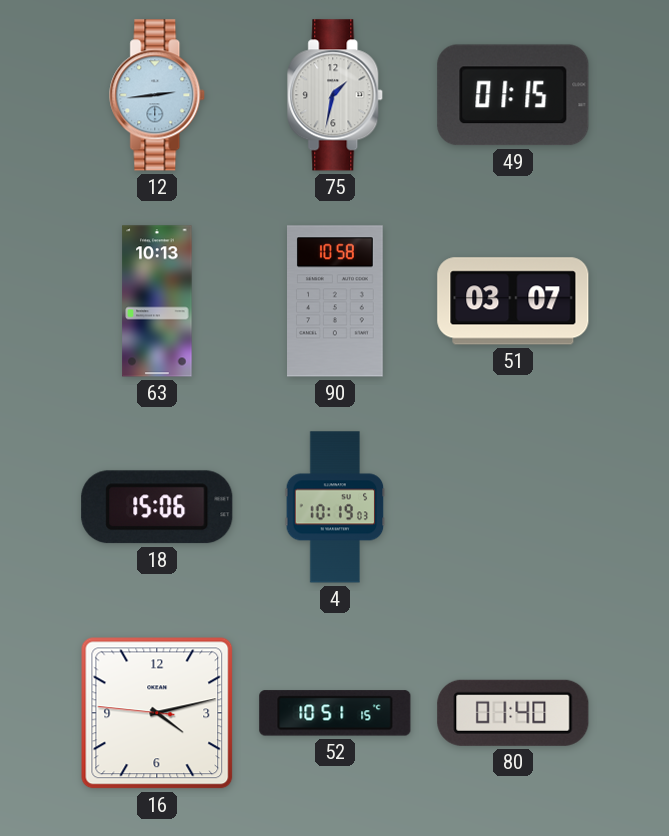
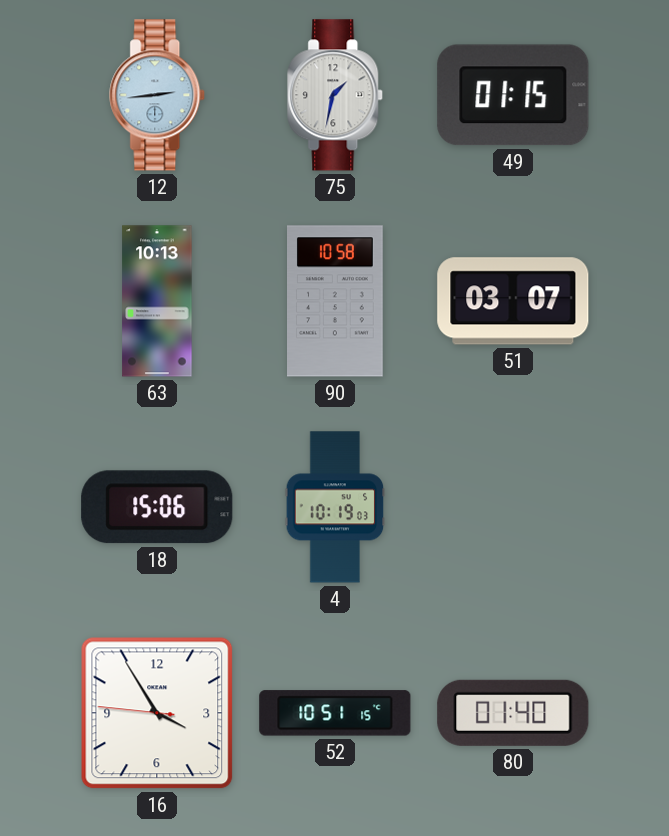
16: 4:12 -> 3:54
